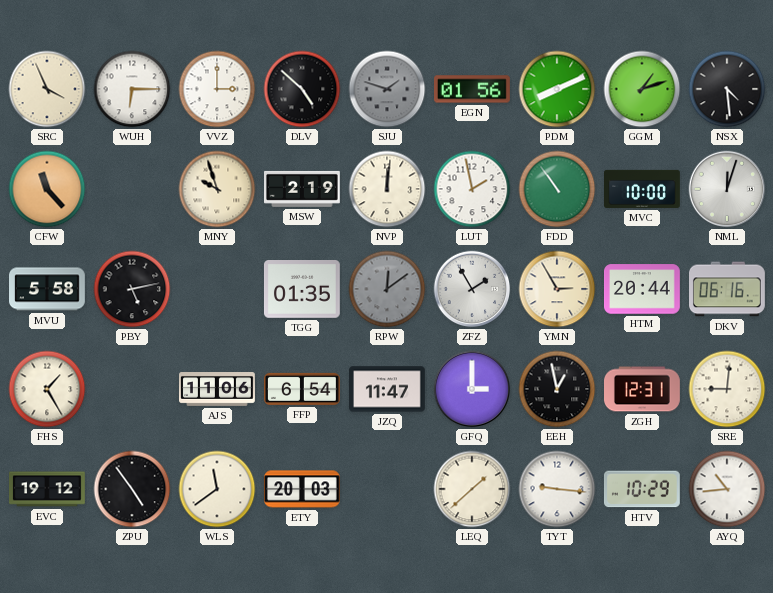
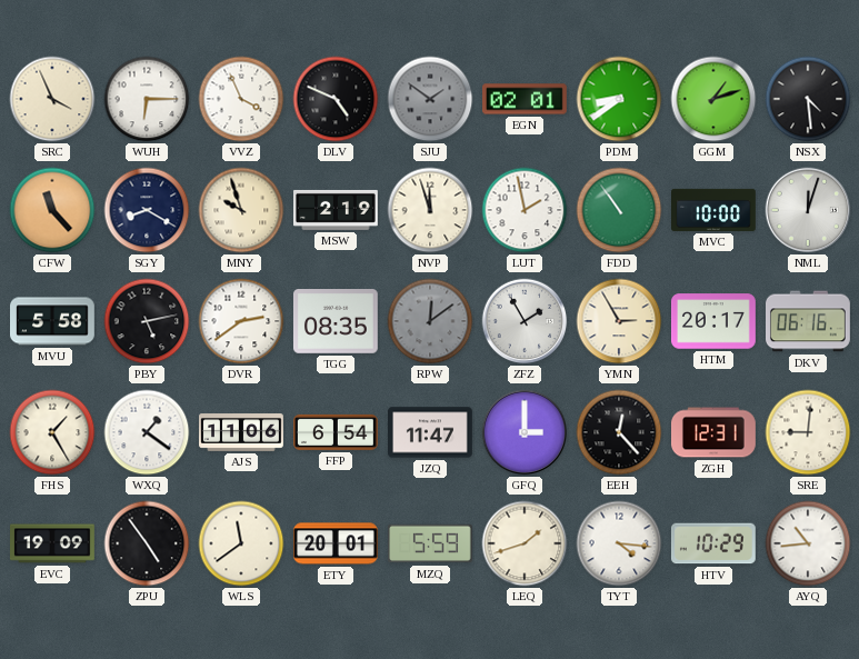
VVZ: 3:00 -> 3:56
DLV: 4:52 -> 4:49
SJU: 1:48 -> 1:51
EGN: 01:56 -> 02:01
PDM: 8:11 -> 8:39
SGY: none -> 8:20
NVP: 12:01 -> 11:57
DVR: none -> 2:39
TGG: 01:35 -> 08:35
HTM: 20:44 -> 20:17
WXQ: none -> 1:21
EEH: 12:58 -> 12:23
EVC: 19:12 -> 19:09
ETY: 20:03 -> 20:01
MZQ: none -> 5:59
LEQ: 1:38 -> 1:42
TYT: 9:16 -> 4:16
